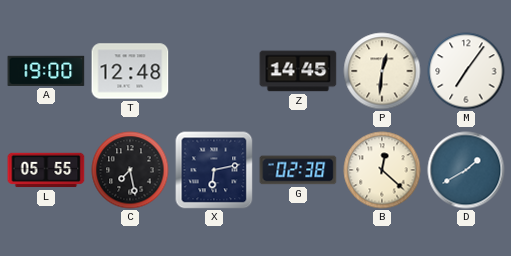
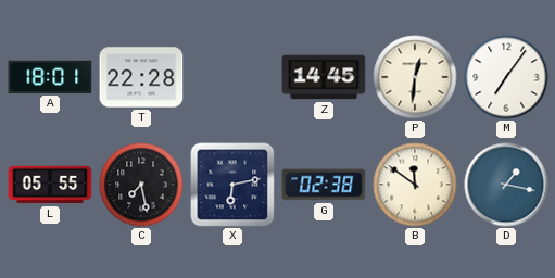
A: 19:00 -> 18:01
T: 12:48 -> 22:28
B: 12:22 -> 11:51
D: 1:40 -> 1:17
